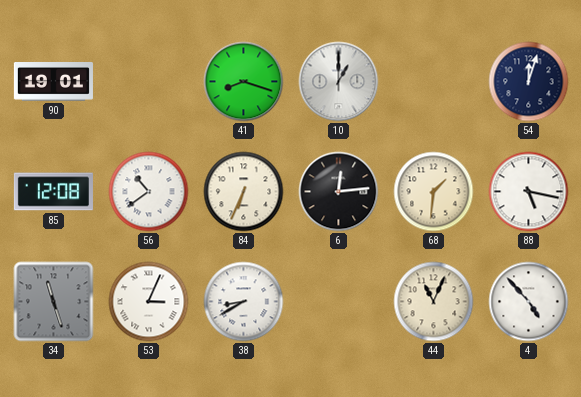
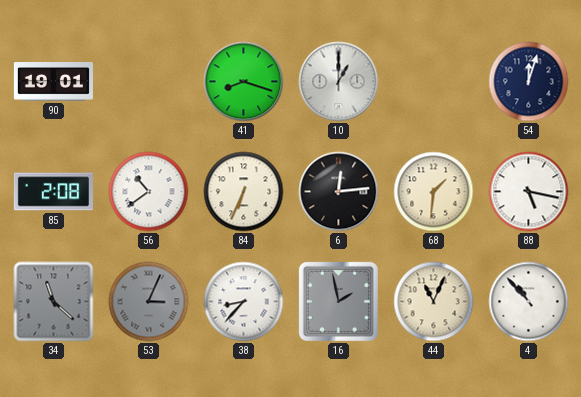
85: 12:08 -> 2:08
34: 11:27 -> 11:22
53 dial: white -> grey
38: 8:40 -> 8:37
16: none -> 1:58
4: 4:53 -> 10:53
